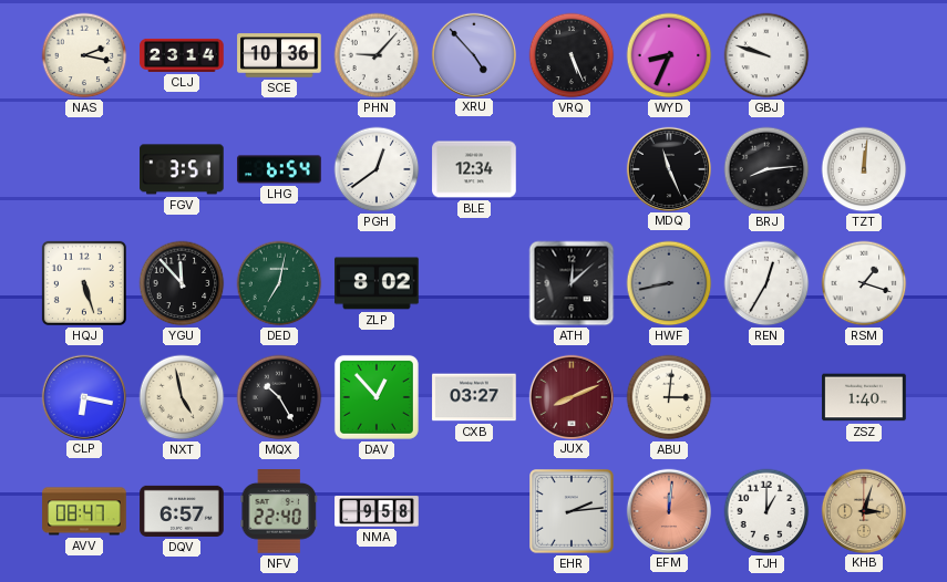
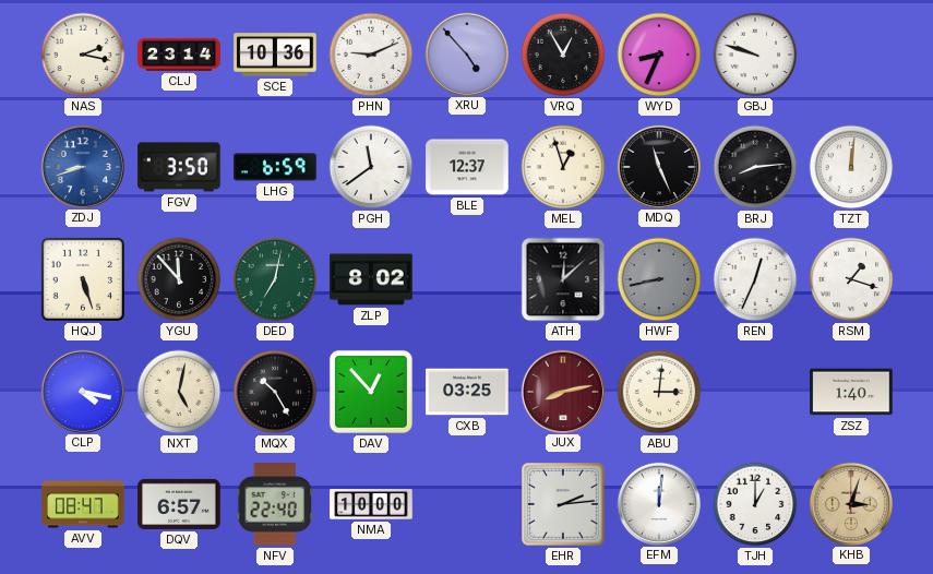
PHN: 9:07 -> 9:11
VRQ: 5:26 -> 12:55
ZDJ: none -> 8:42
FGV: 3:51 -> 3:50
LHG: 6:54 -> 6:59
PGH: 12:39 -> 11:39
BLE: 12:34 -> 12:37
MEL: none -> 12:57
REN: 12:35 -> 12:34
CLP: 6:17 -> 4:17
NXT: 4:58 -> 5:02
CXB: 03:27 -> 03:25
JUX: 8:11 -> 8:13
NMA: 9:58 -> 10:00
EFM dial: salmon -> white
